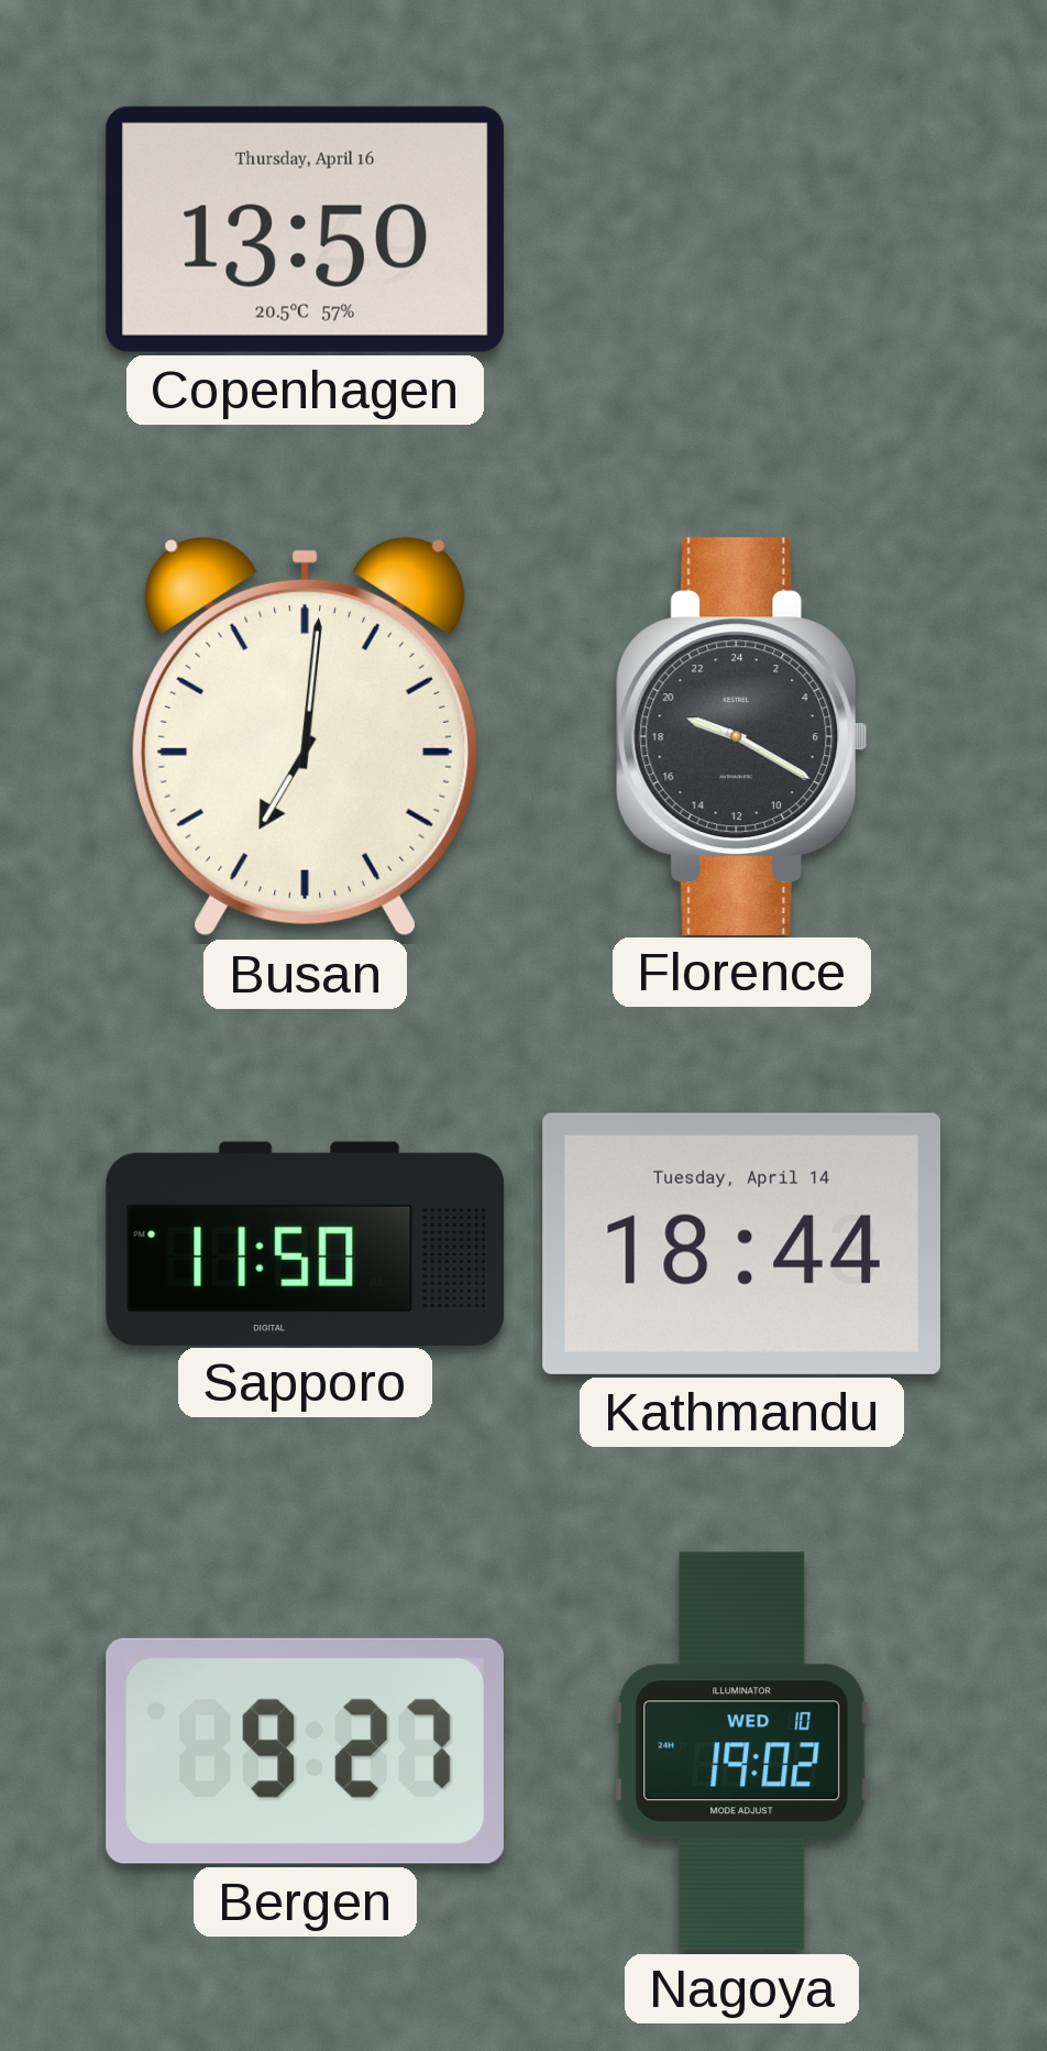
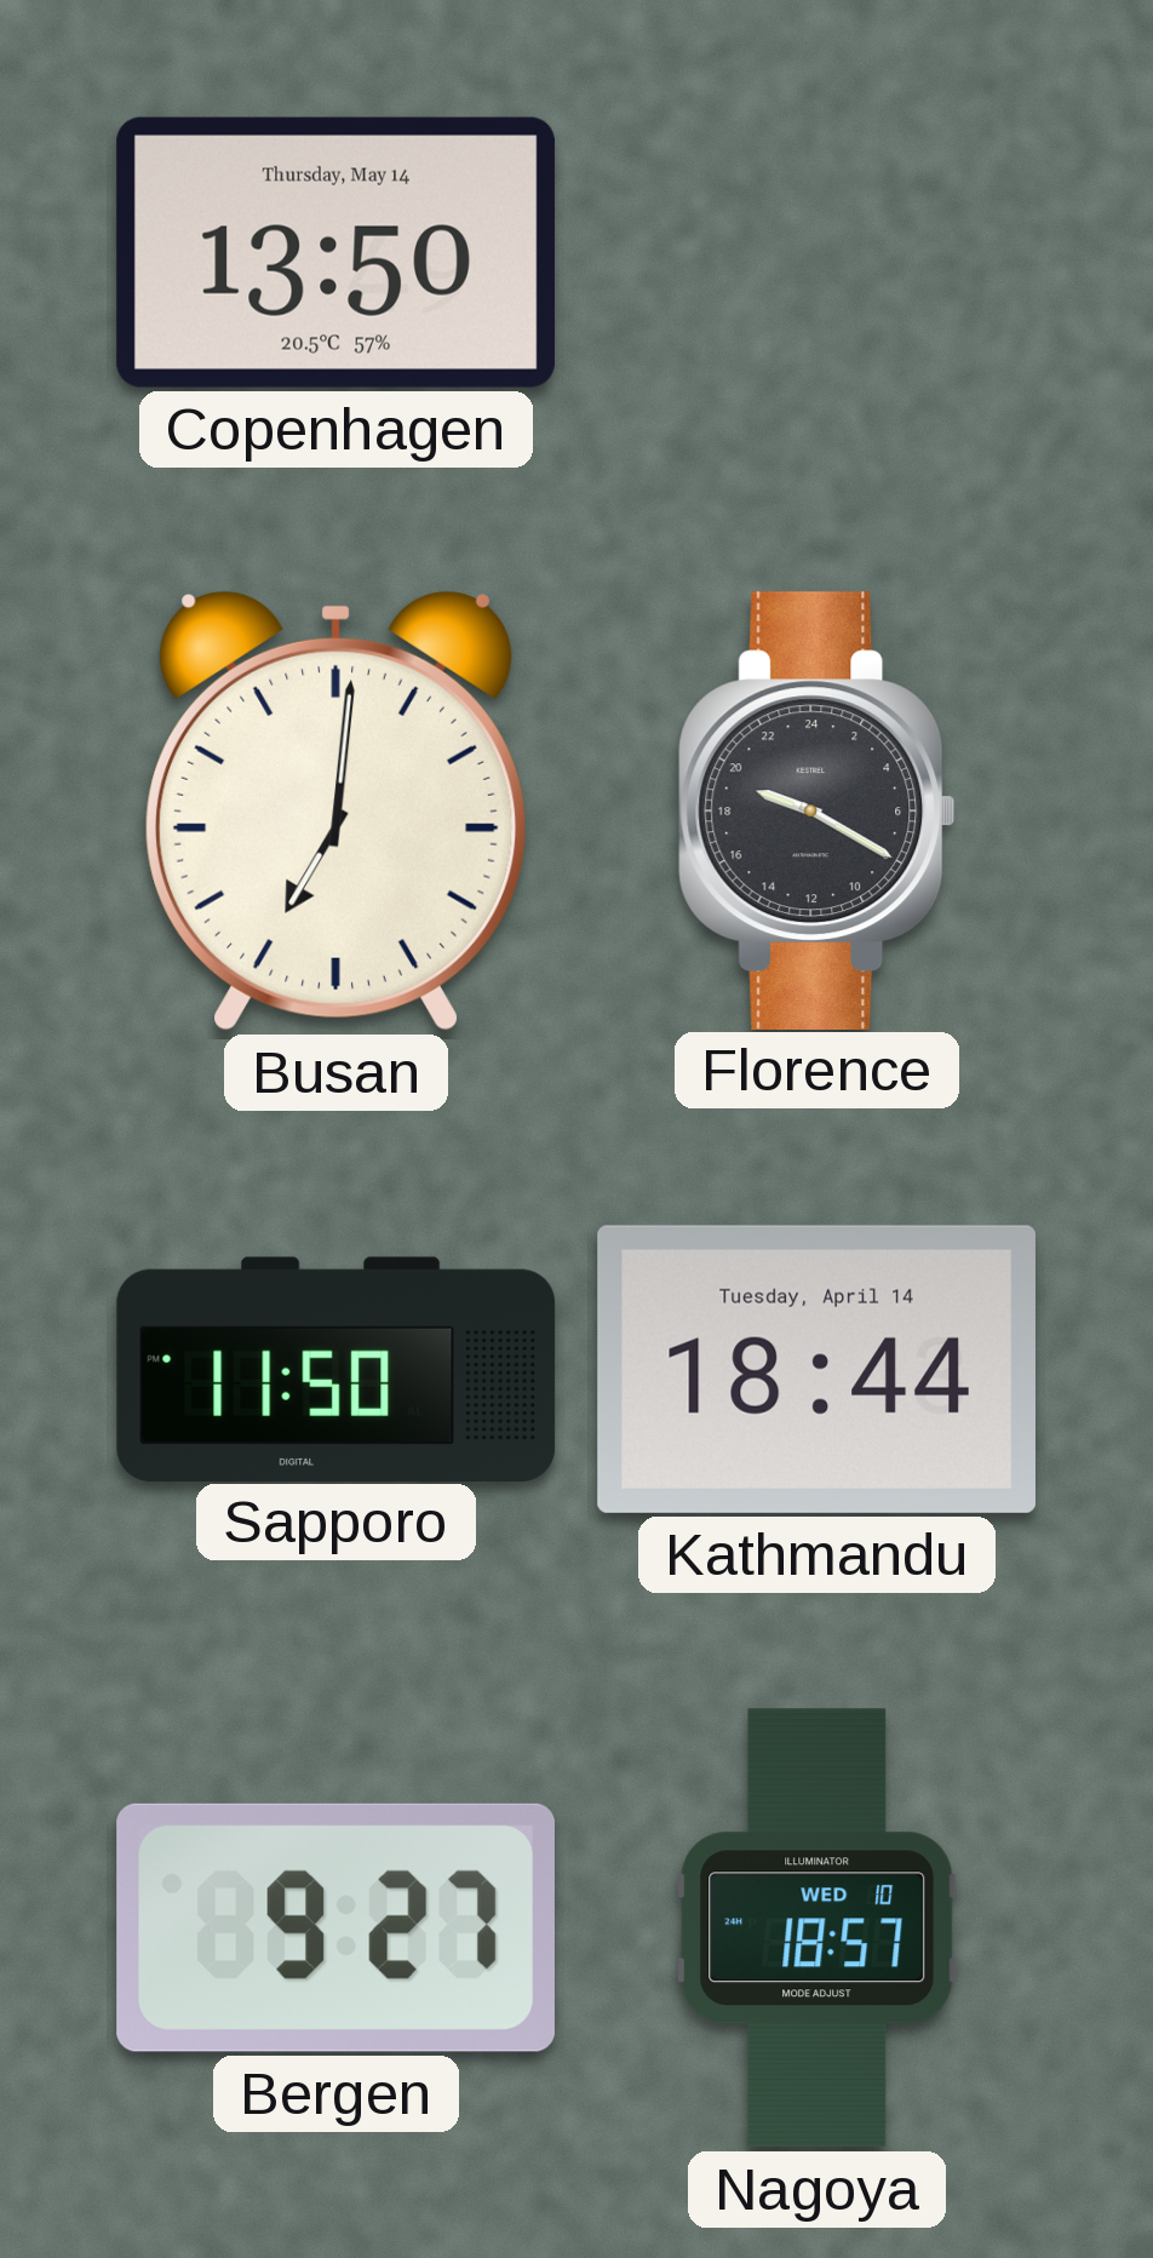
Copenhagen date: Thursday, April 16 -> Thursday, May 14
Nagoya: 19:02 -> 18:57
